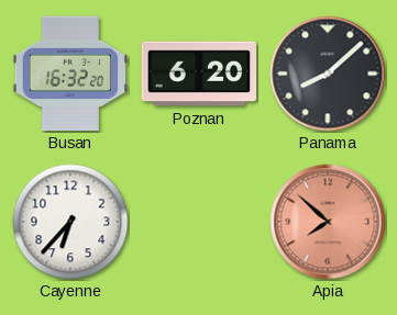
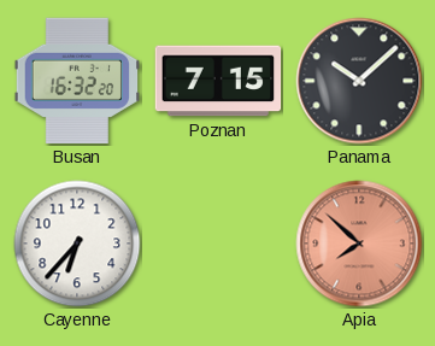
Poznan: 6:20 -> 7:15
Panama: 8:08 -> 10:08
